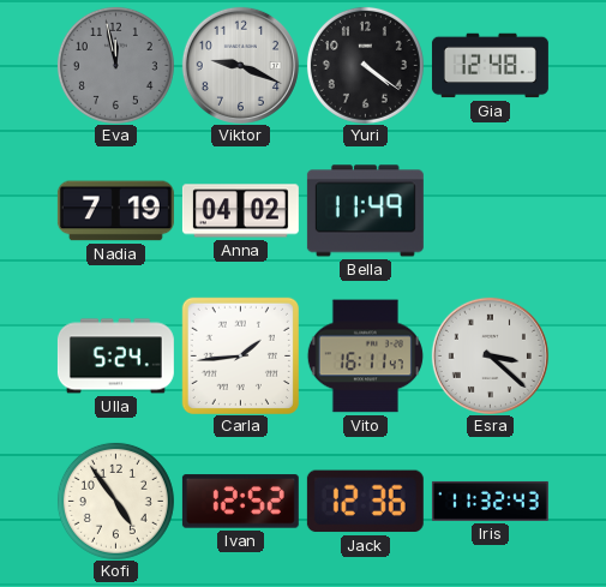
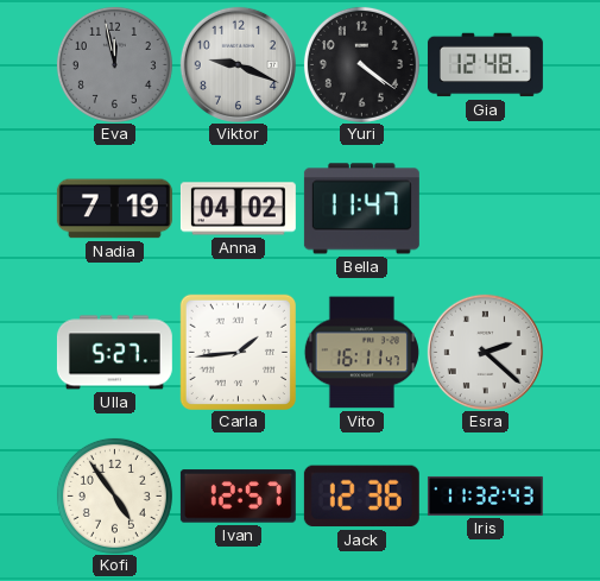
Bella: 11:49 -> 11:47
Ulla: 5:24 -> 5:27
Esra: 3:22 -> 2:22
Ivan: 12:52 -> 12:57
